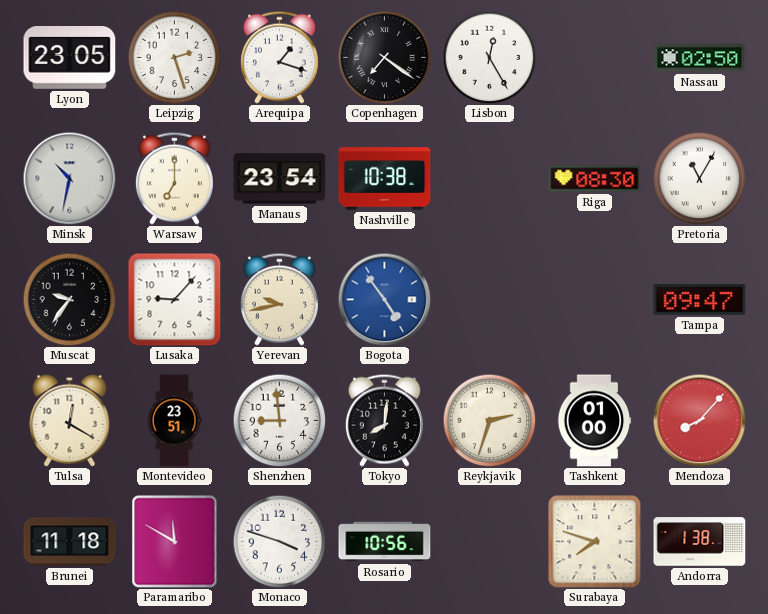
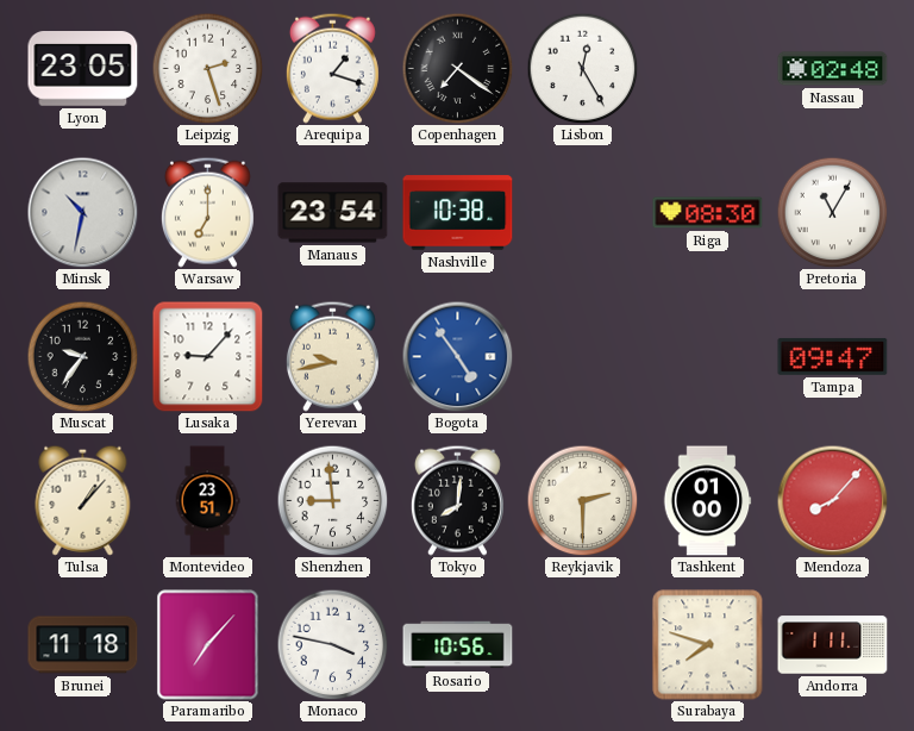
Nassau: 02:50 -> 02:48
Tulsa: 12:20 -> 1:07
Reykjavik: 2:33 -> 2:30
Paramaribo: 11:50 -> 7:07
Monaco: 3:48 -> 3:47
Andorra: 1:38 -> 1:11
